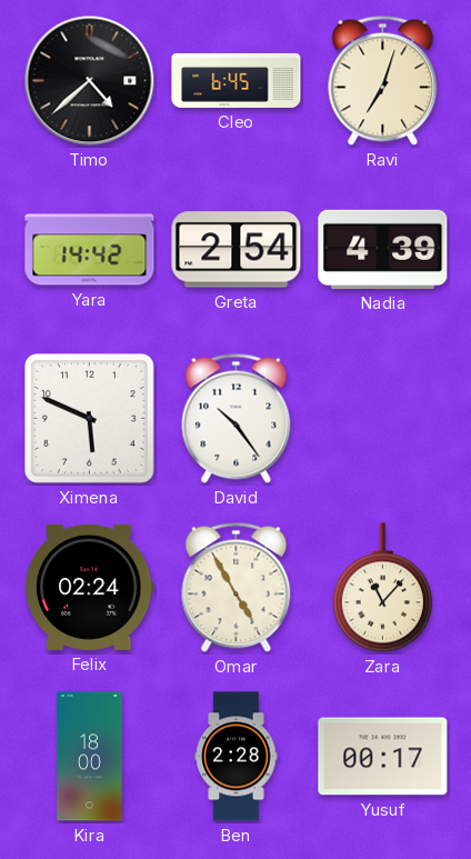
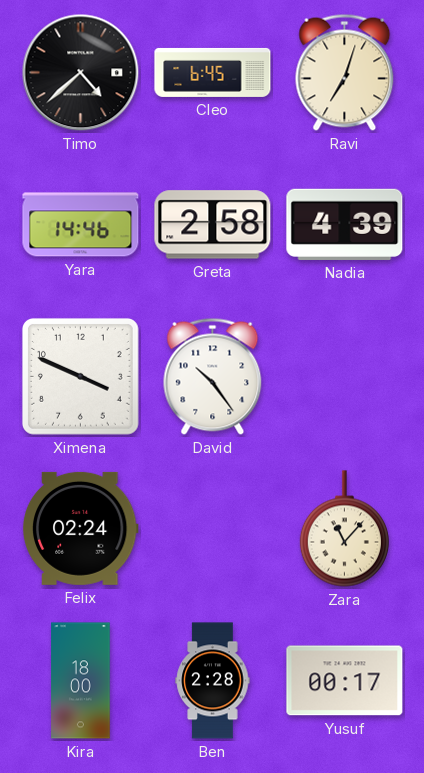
Yara: 14:42 -> 14:46
Greta: 2:54 -> 2:58
Ximena: 5:49 -> 3:49
Omar: 4:55 -> none
